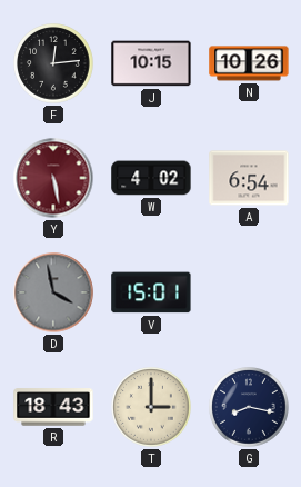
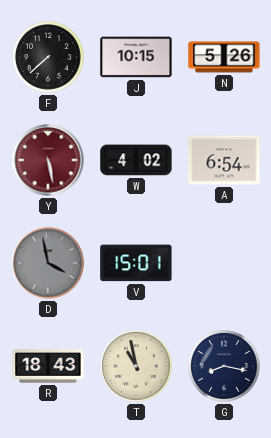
F: 12:14 -> 7:38
N: 10:26 -> 5:26
T: 3:00 -> 10:58
